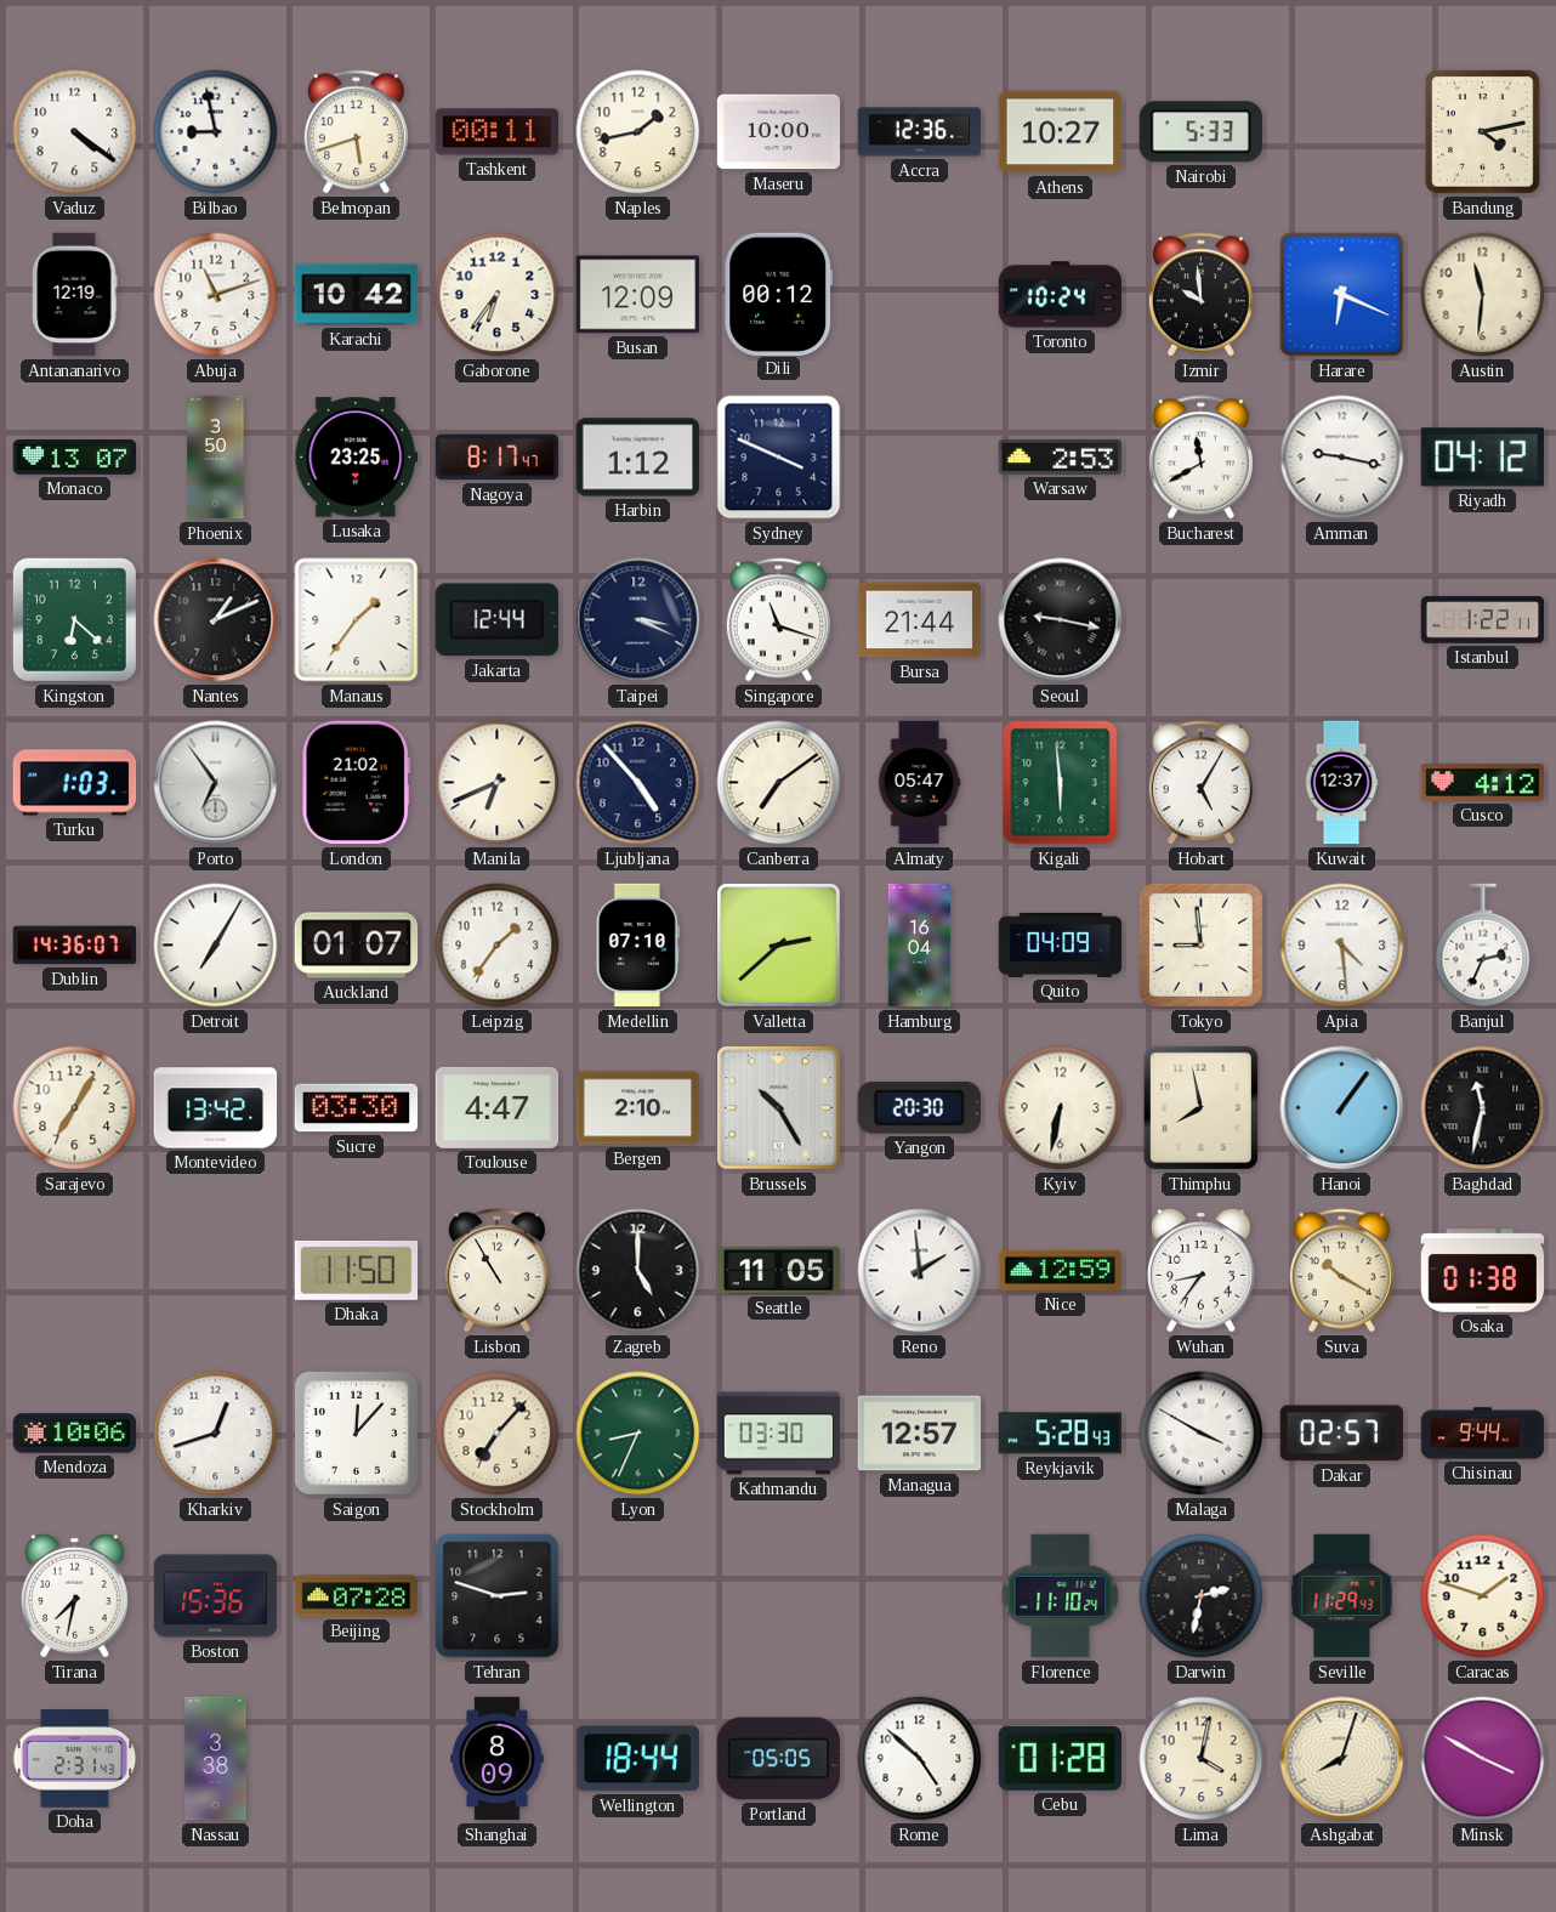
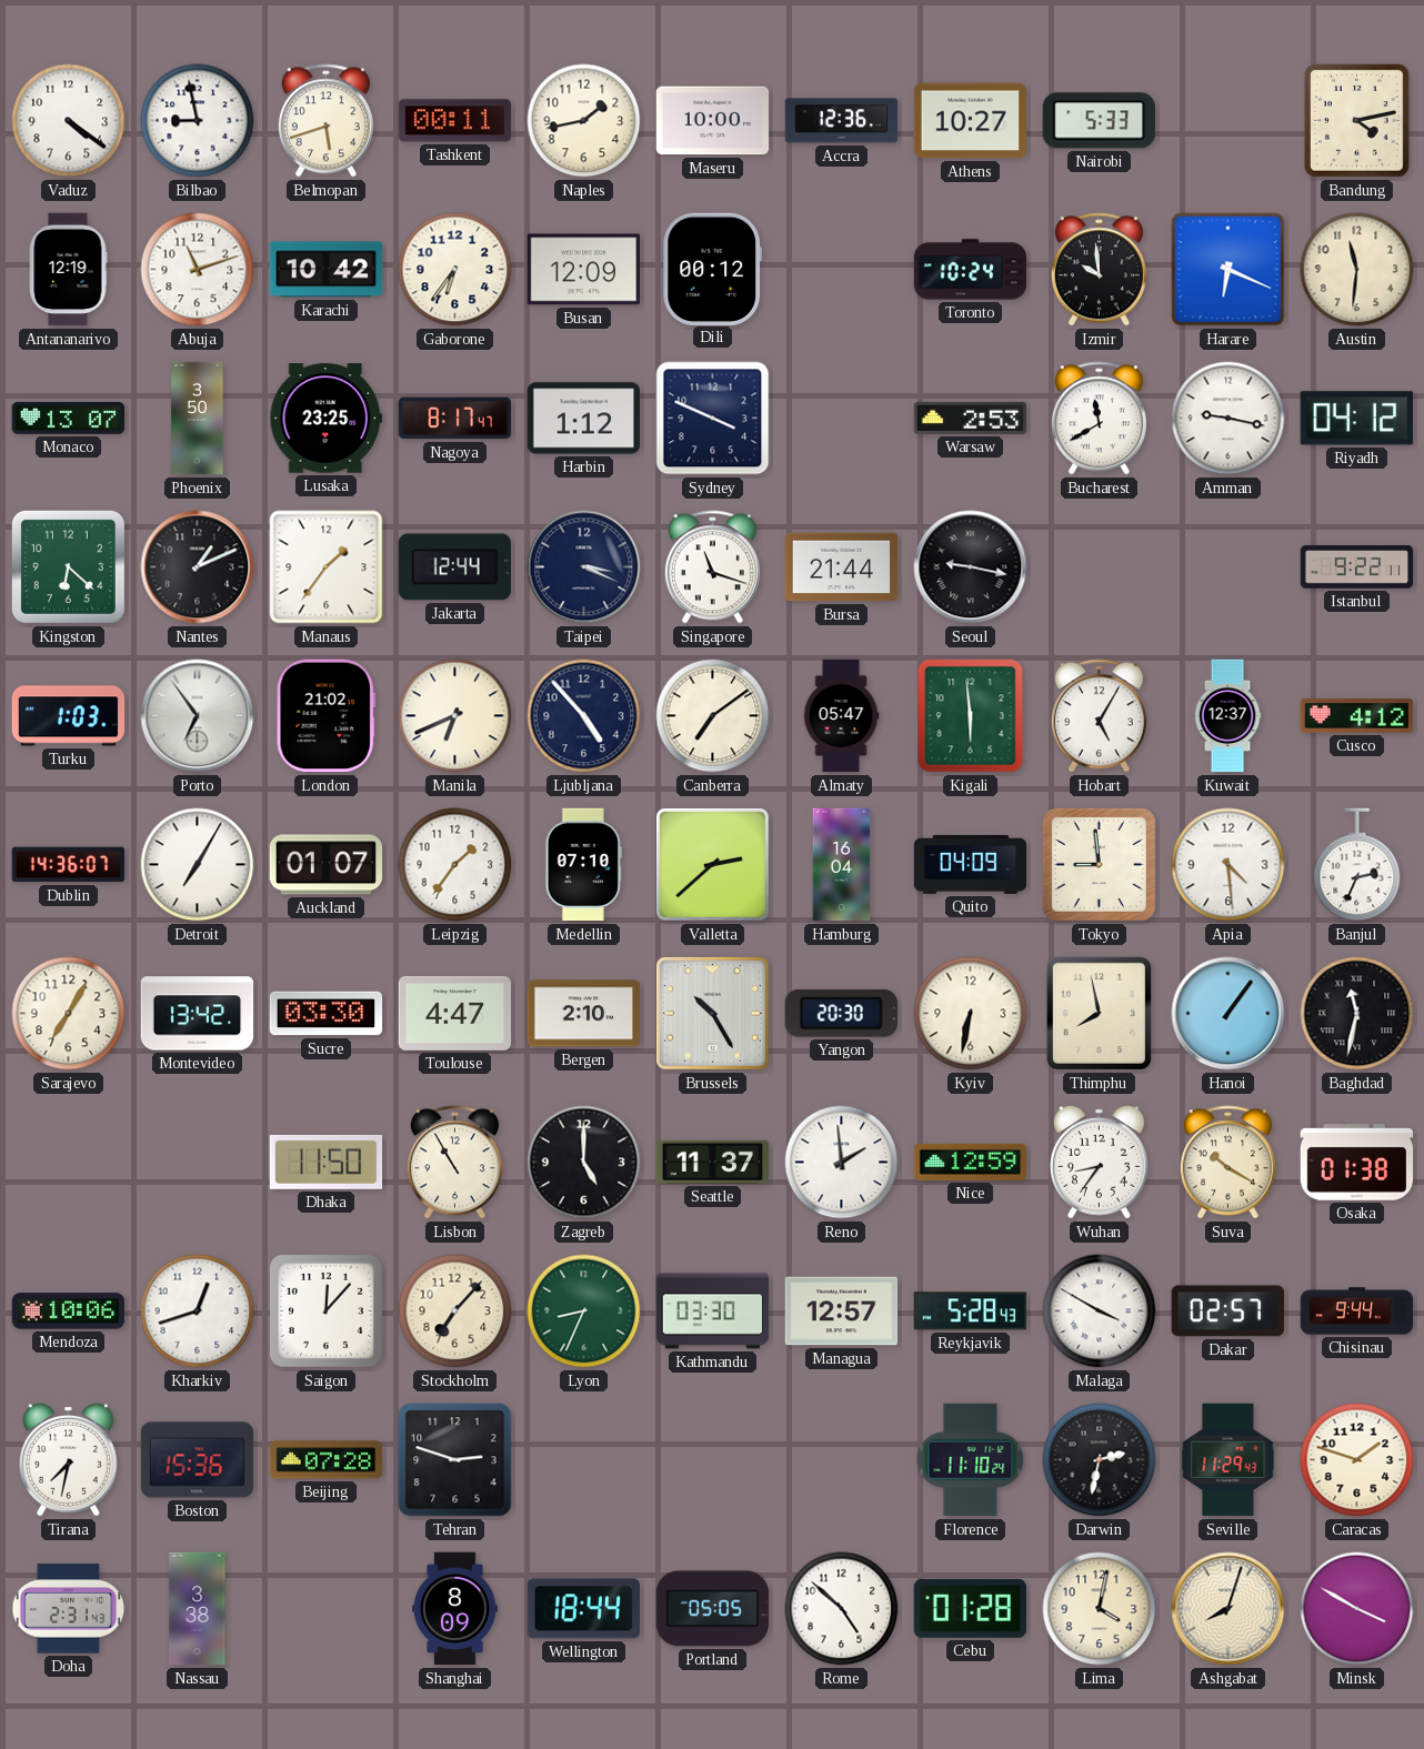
Istanbul: 1:22 -> 9:22
Seattle: 11:05 -> 11:37
